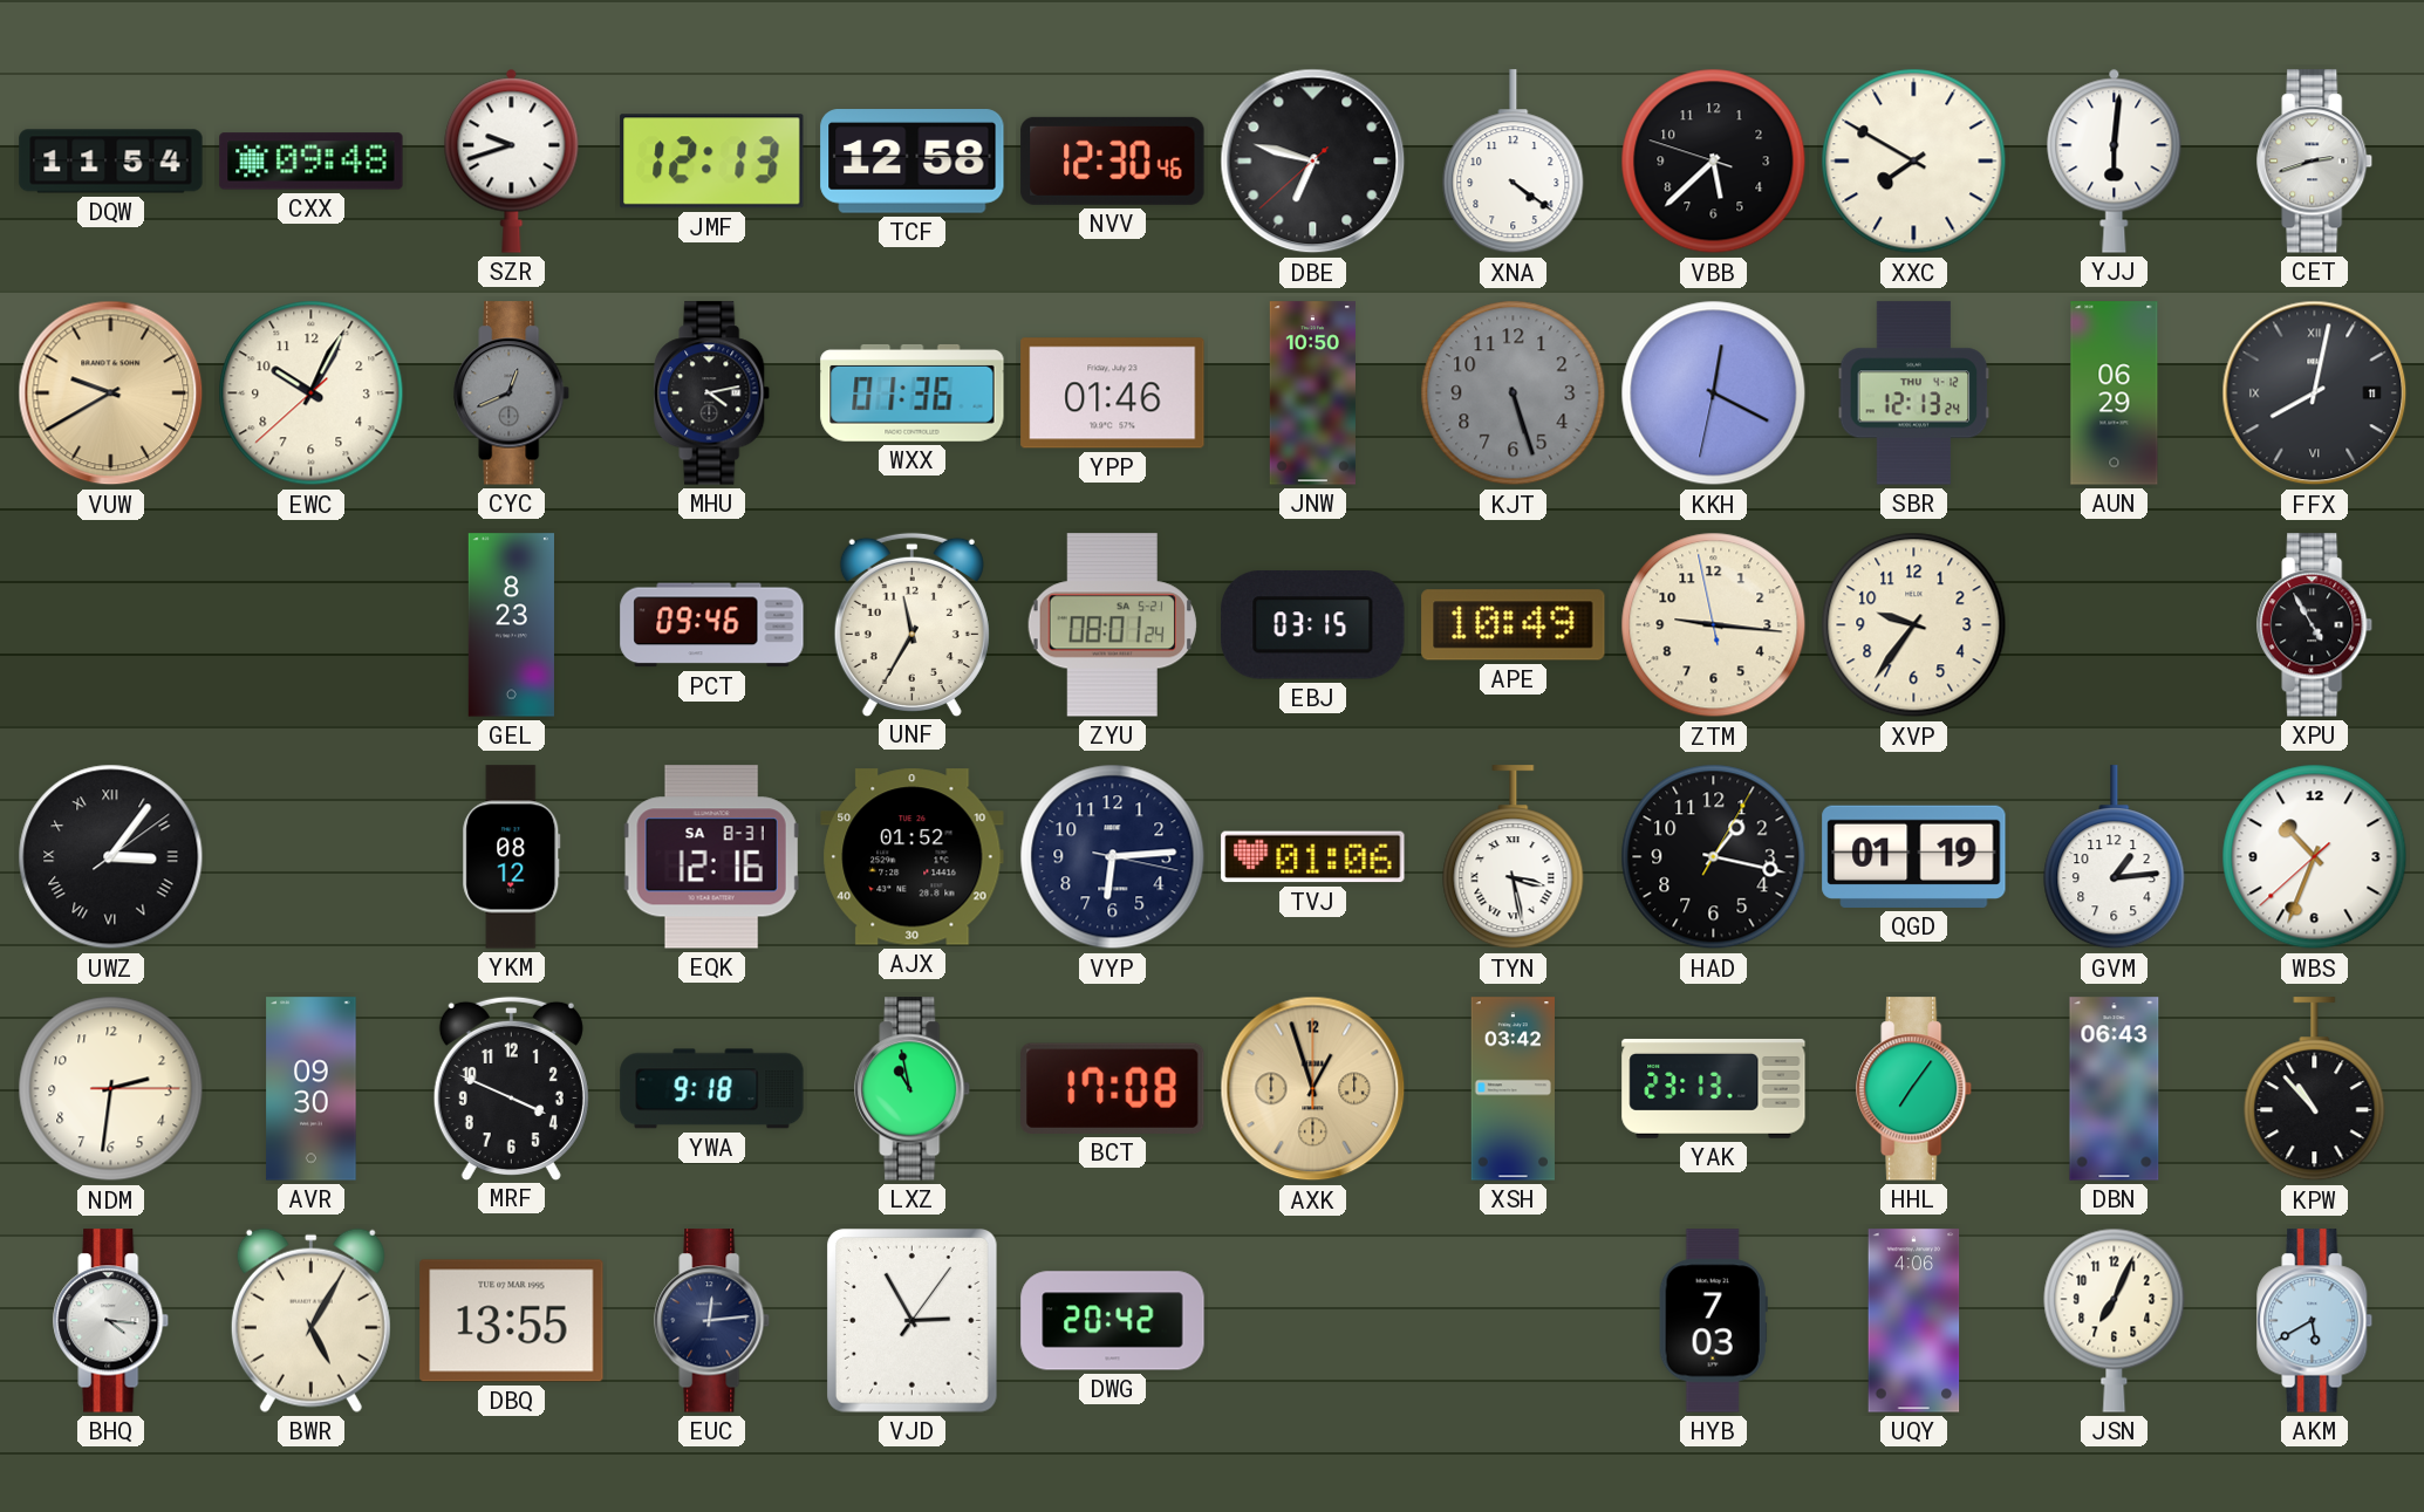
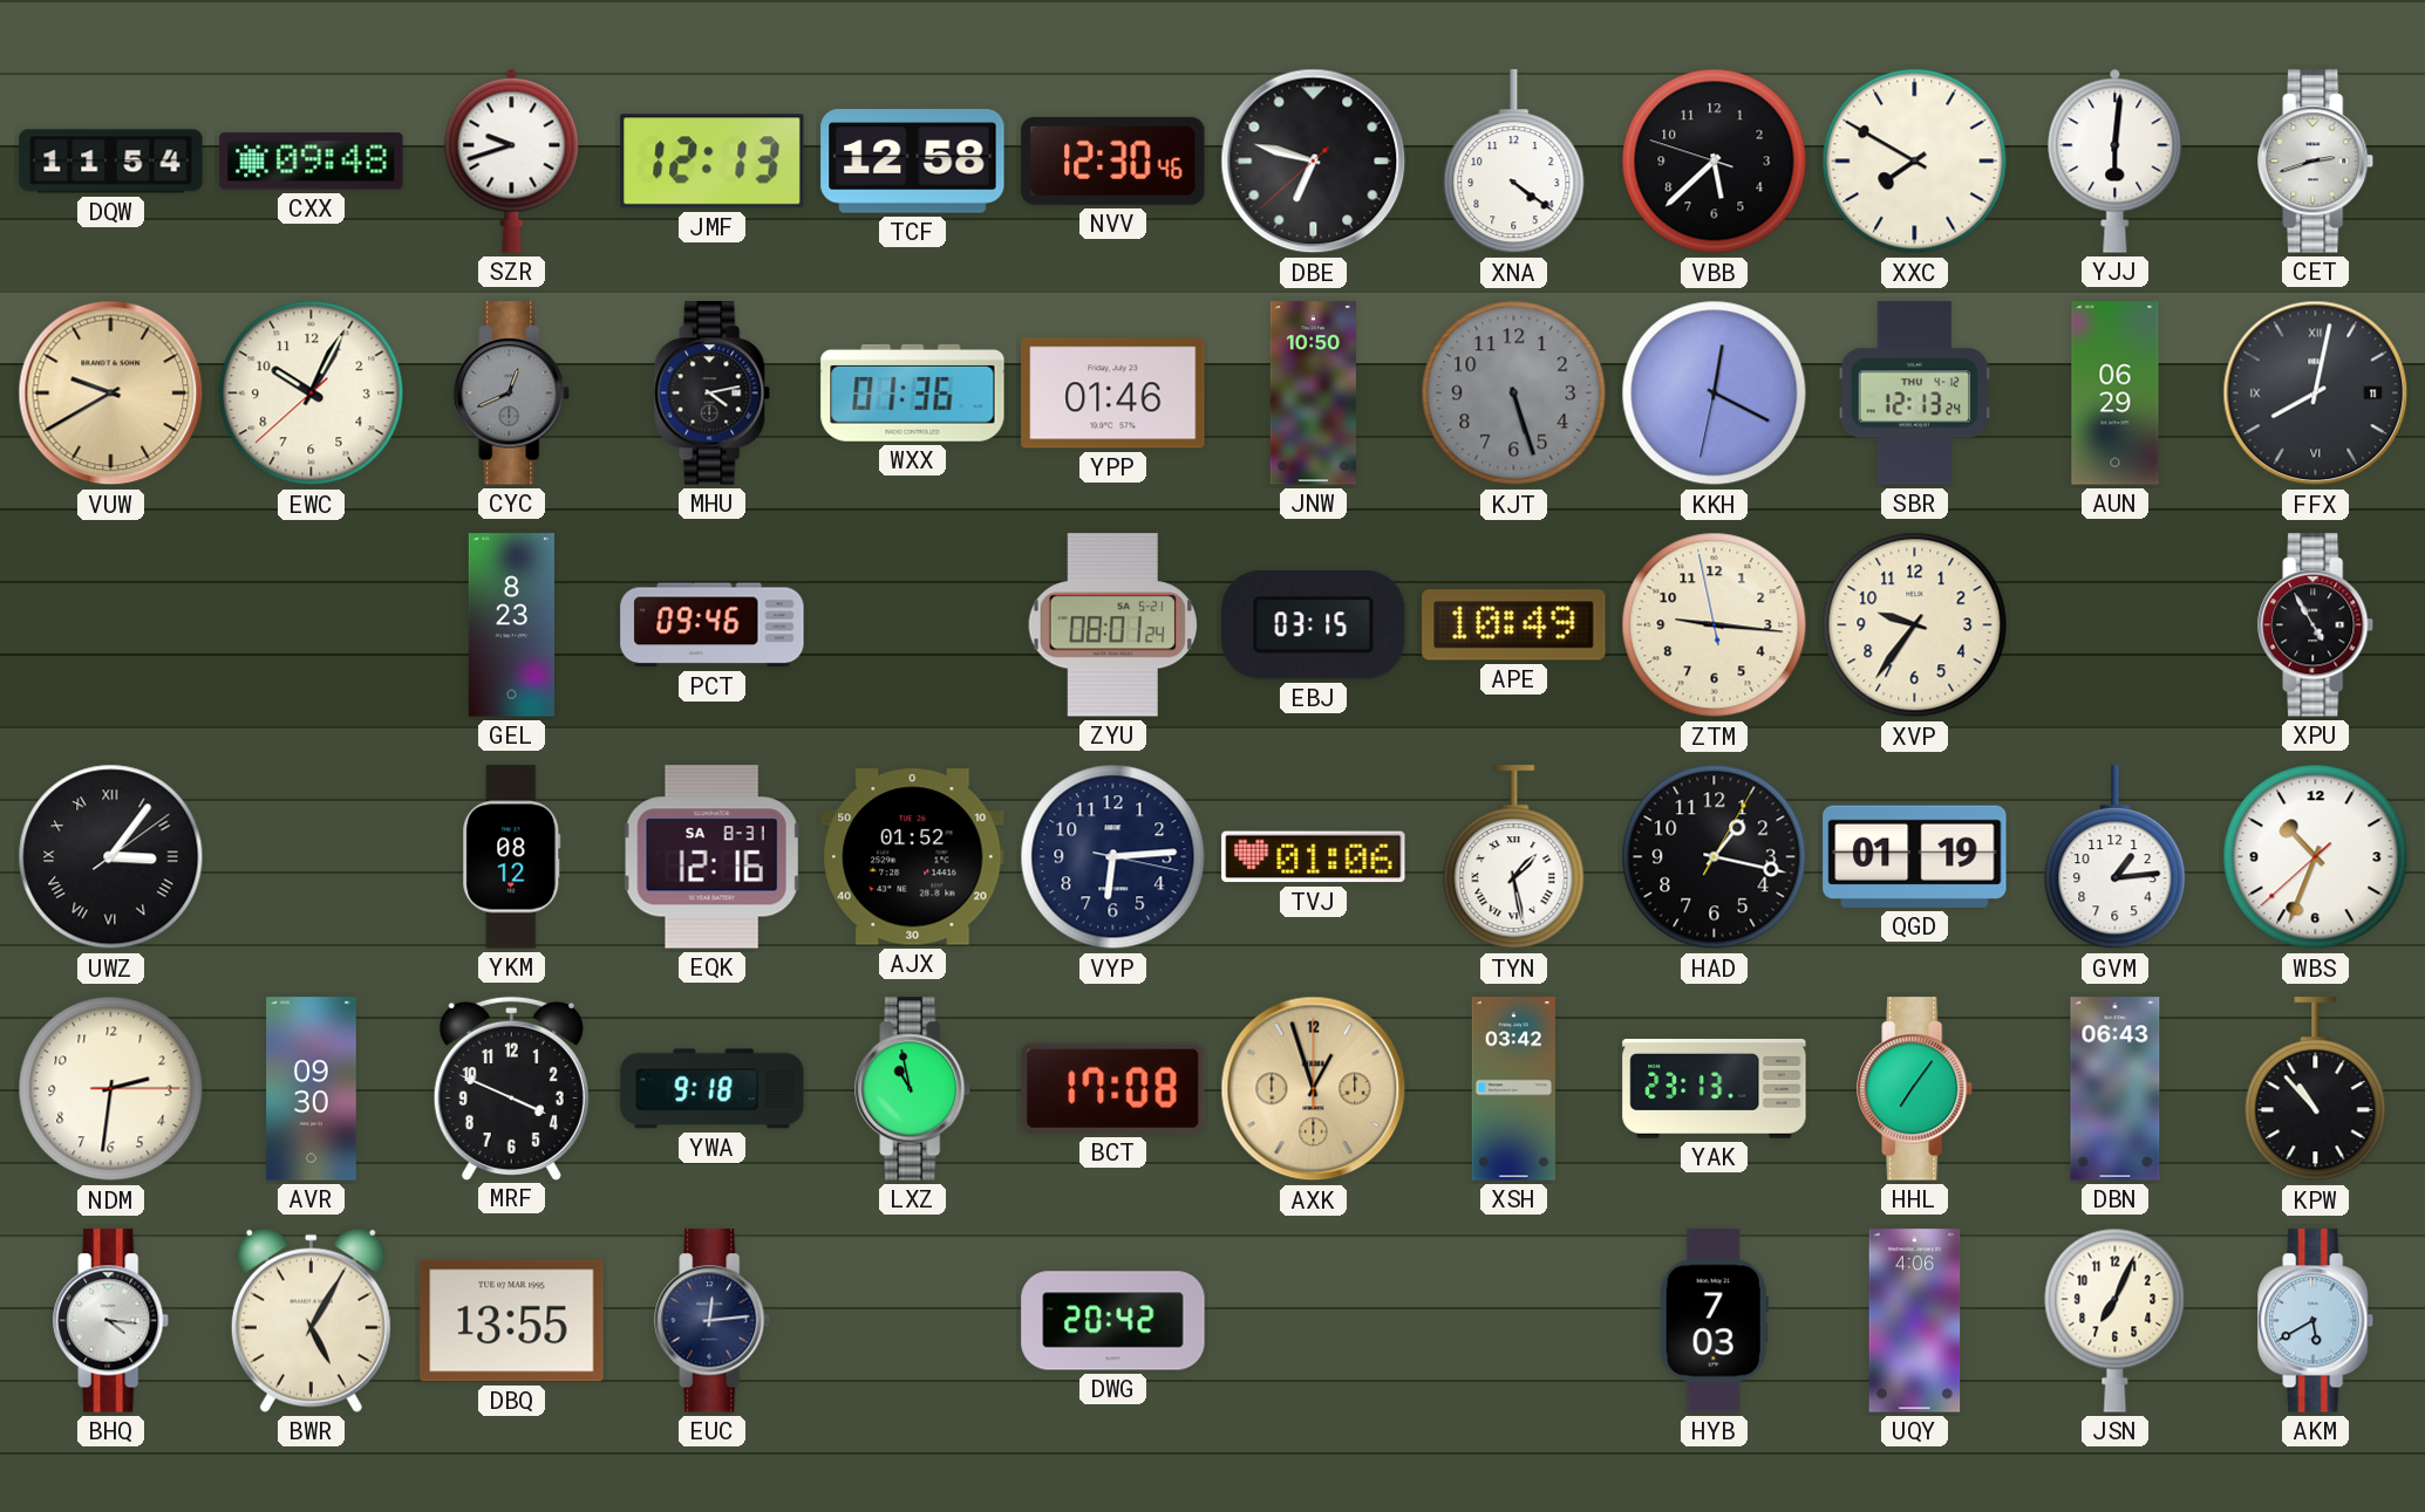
UNF: 11:35 -> none
TYN: 3:28 -> 1:28
VJD: 2:55 -> none
